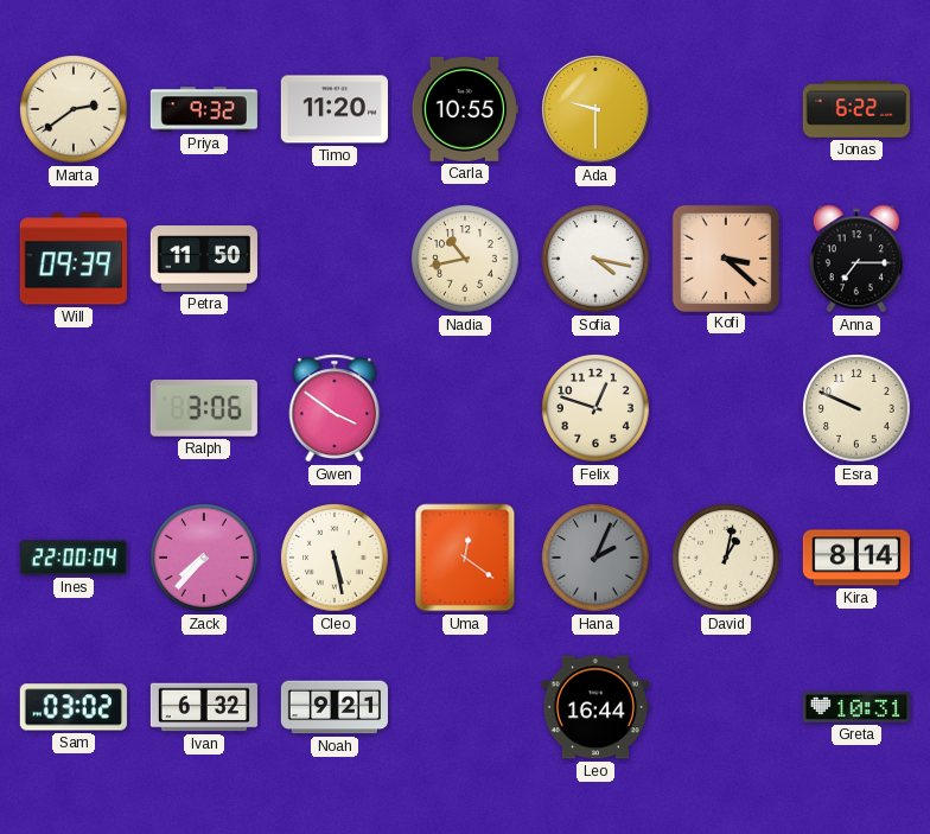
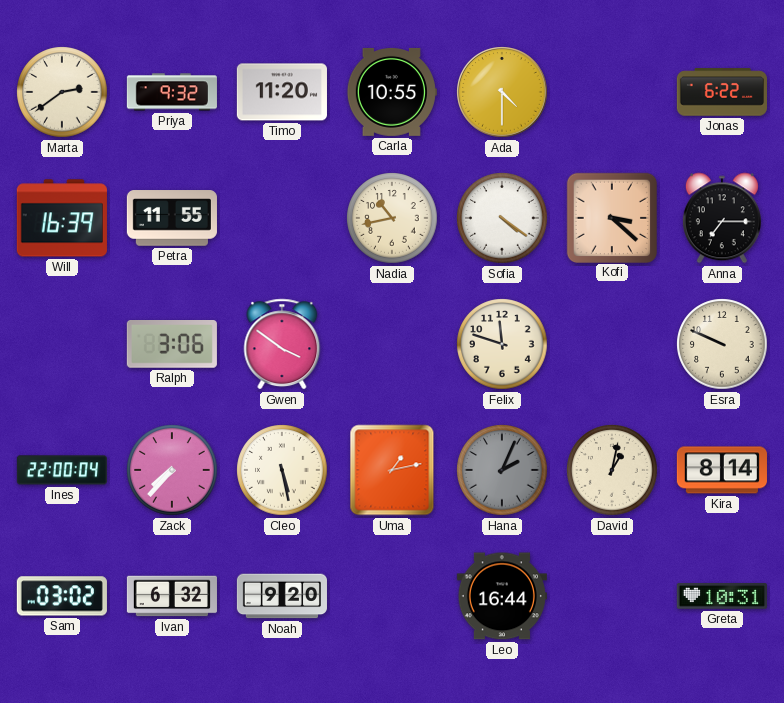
Ada: 9:30 -> 4:30
Will: 09:39 -> 16:39
Petra: 11:50 -> 11:55
Sofia: 4:17 -> 4:21
Felix: 12:48 -> 11:48
Uma: 12:21 -> 1:13
Noah: 9:21 -> 9:20
